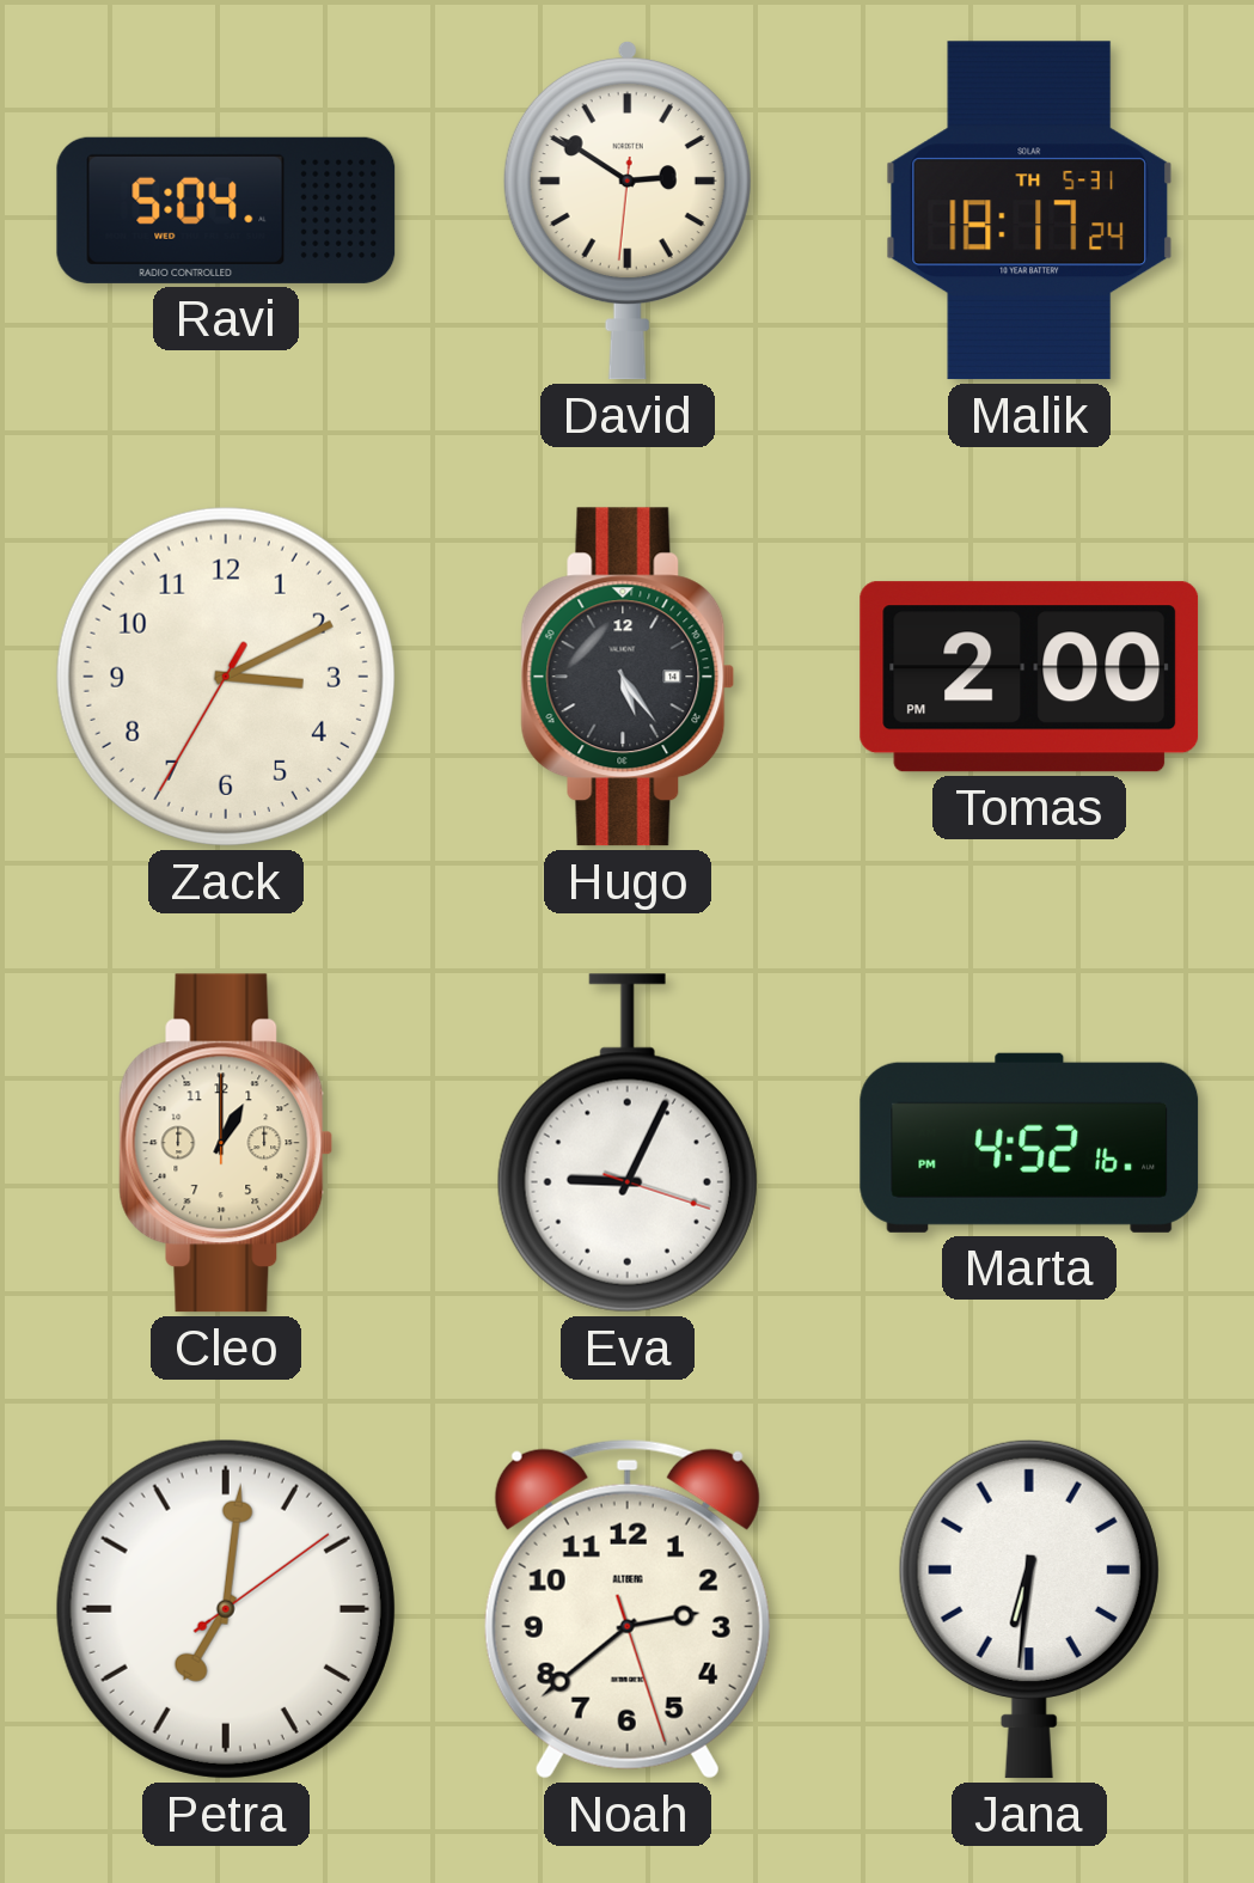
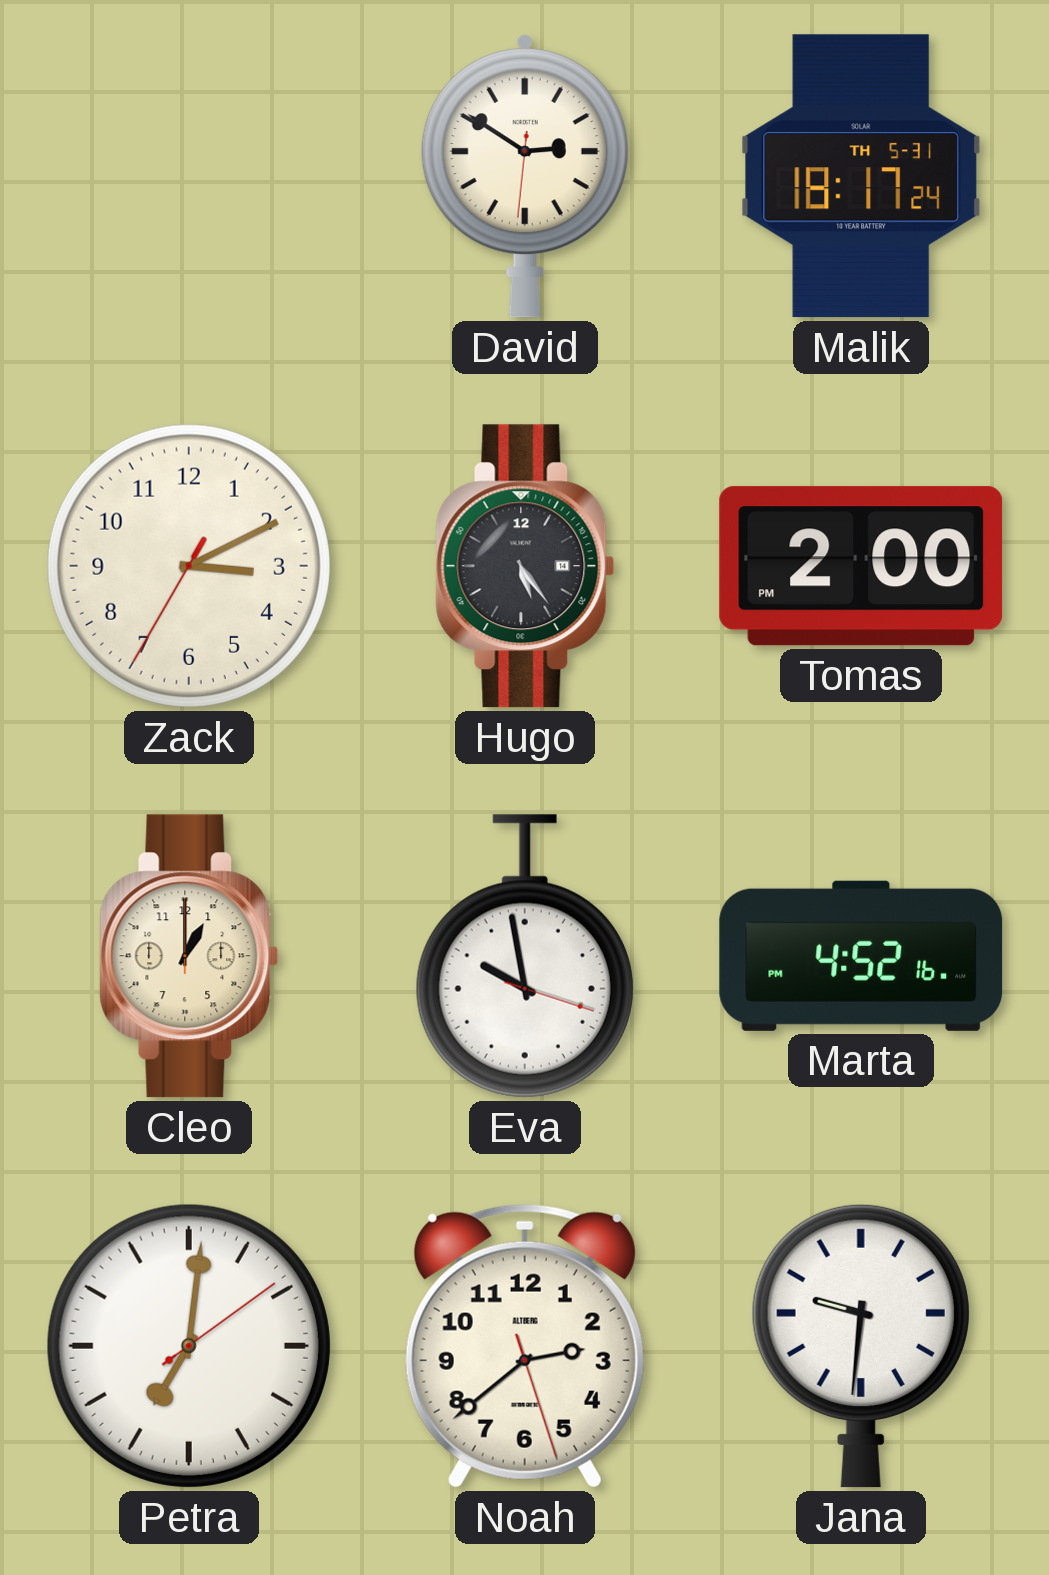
Ravi: 5:04 -> none
Eva: 9:04 -> 9:58
Jana: 6:31 -> 9:31
